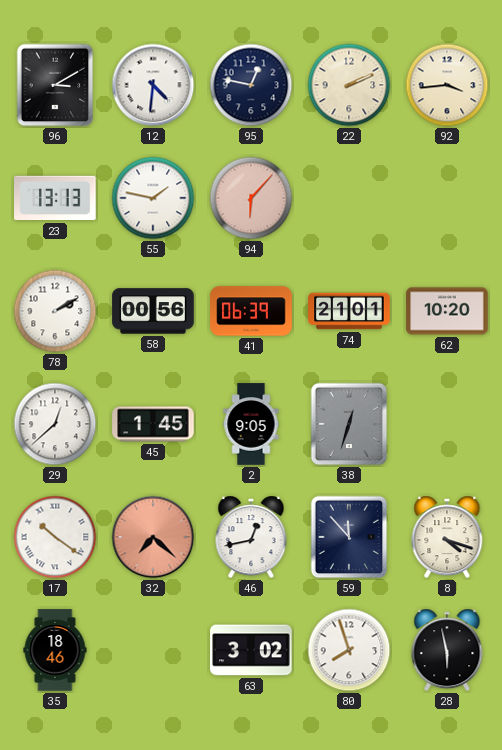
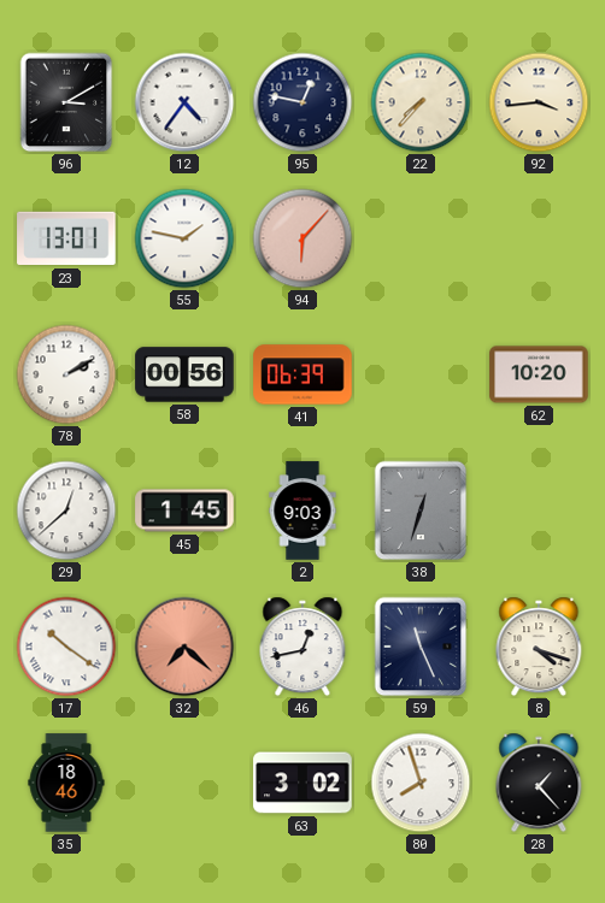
12: 4:31 -> 4:36
22: 2:11 -> 7:37
23: 13:13 -> 13:01
74: 21:01 -> none
2: 9:05 -> 9:03
59: 11:53 -> 11:26
28: 5:58 -> 1:23
